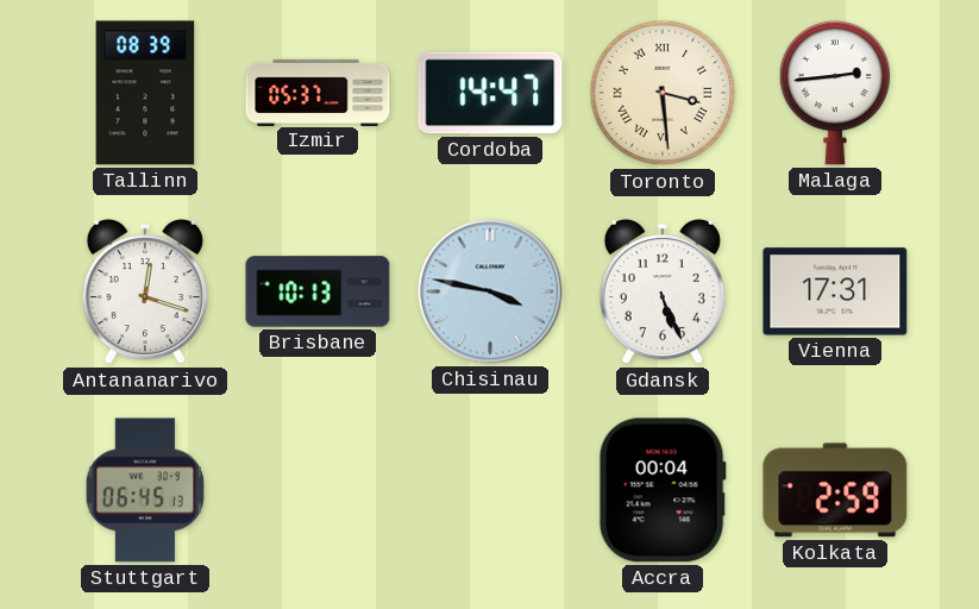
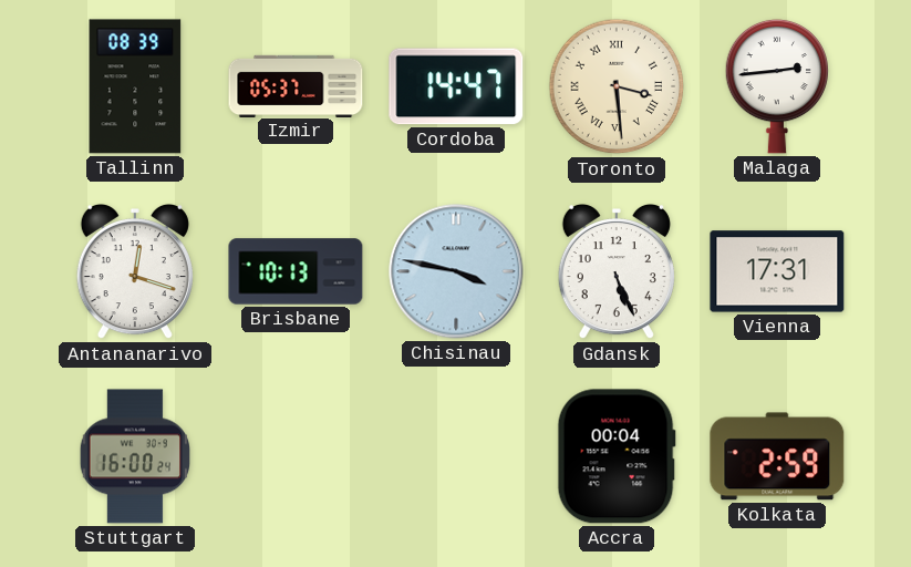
Stuttgart: 06:45 -> 16:00
